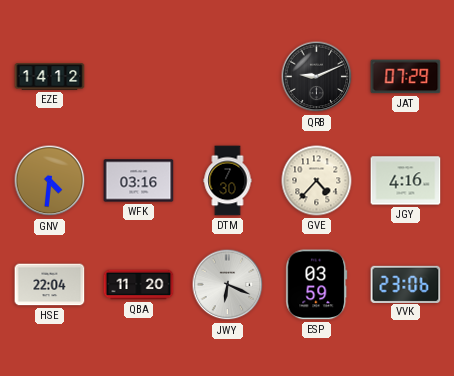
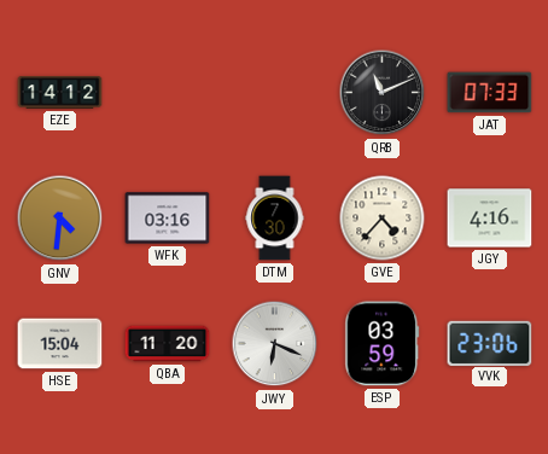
QRB: 9:11 -> 11:11
JAT: 07:29 -> 07:33
HSE: 22:04 -> 15:04
